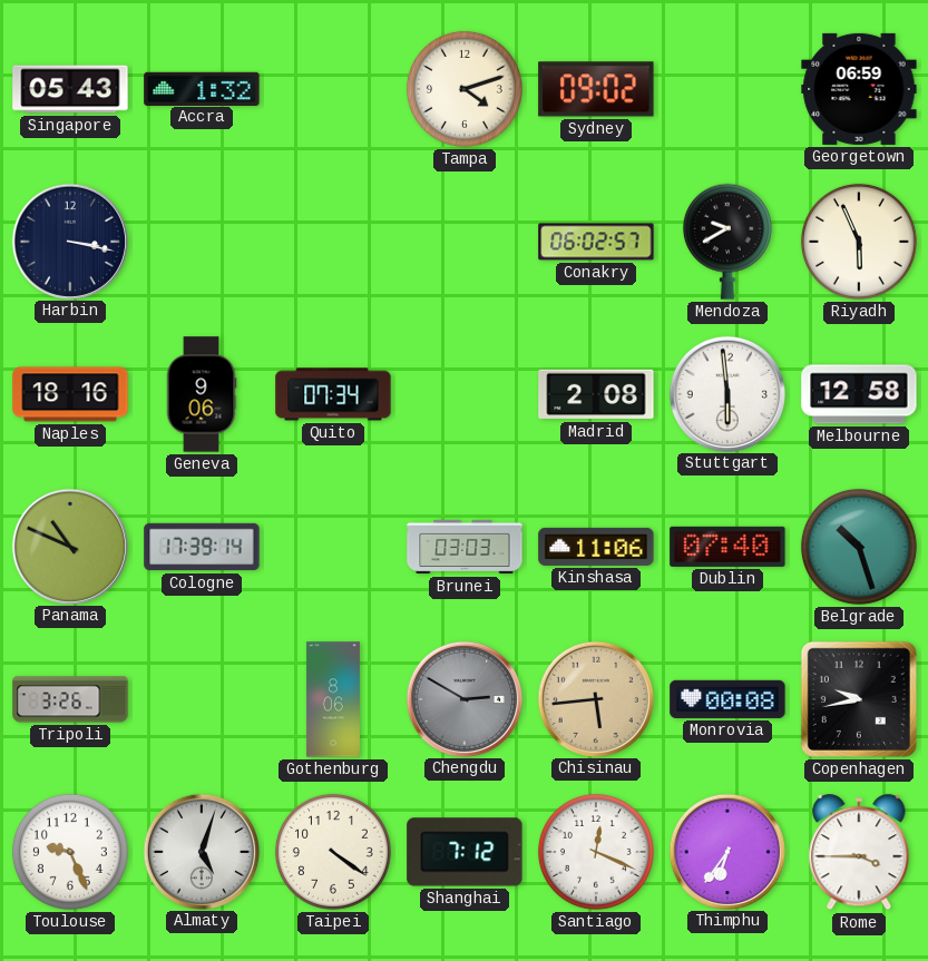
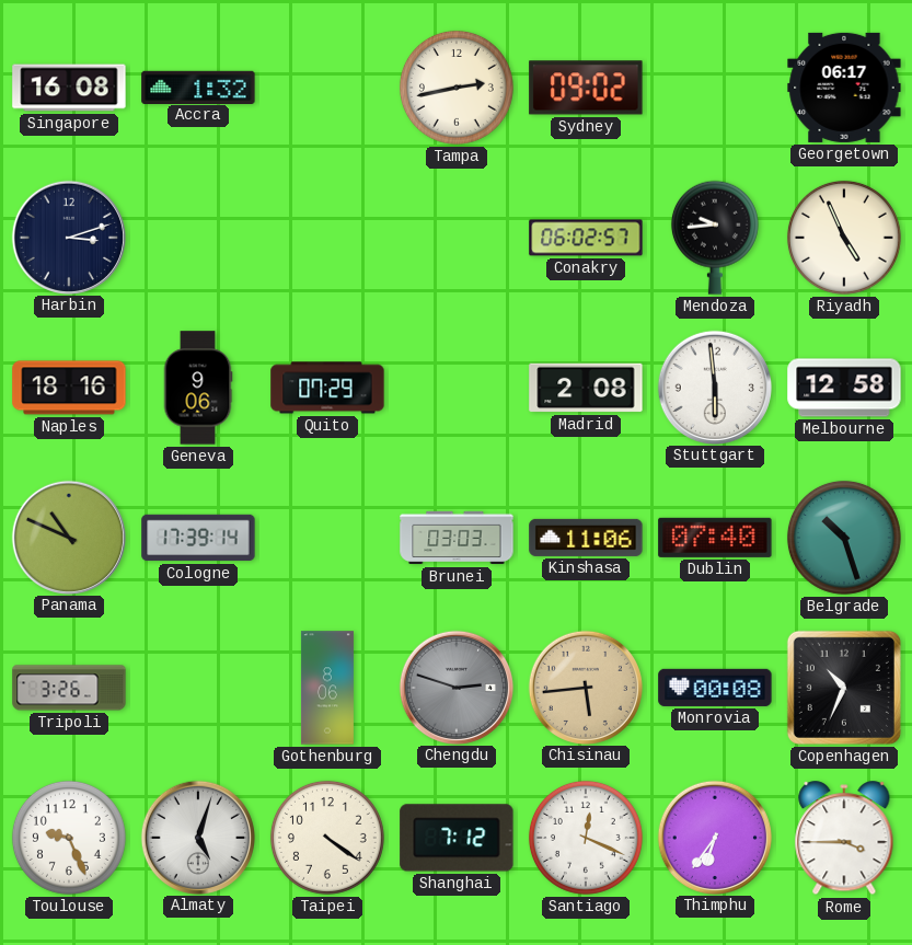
Singapore: 05:43 -> 16:08
Tampa: 4:12 -> 2:43
Georgetown: 06:59 -> 06:17
Harbin: 3:17 -> 3:12
Mendoza: 9:40 -> 9:44
Riyadh: 5:56 -> 4:56
Quito: 07:34 -> 07:29
Chengdu: 2:50 -> 2:48
Copenhagen: 9:43 -> 10:34
